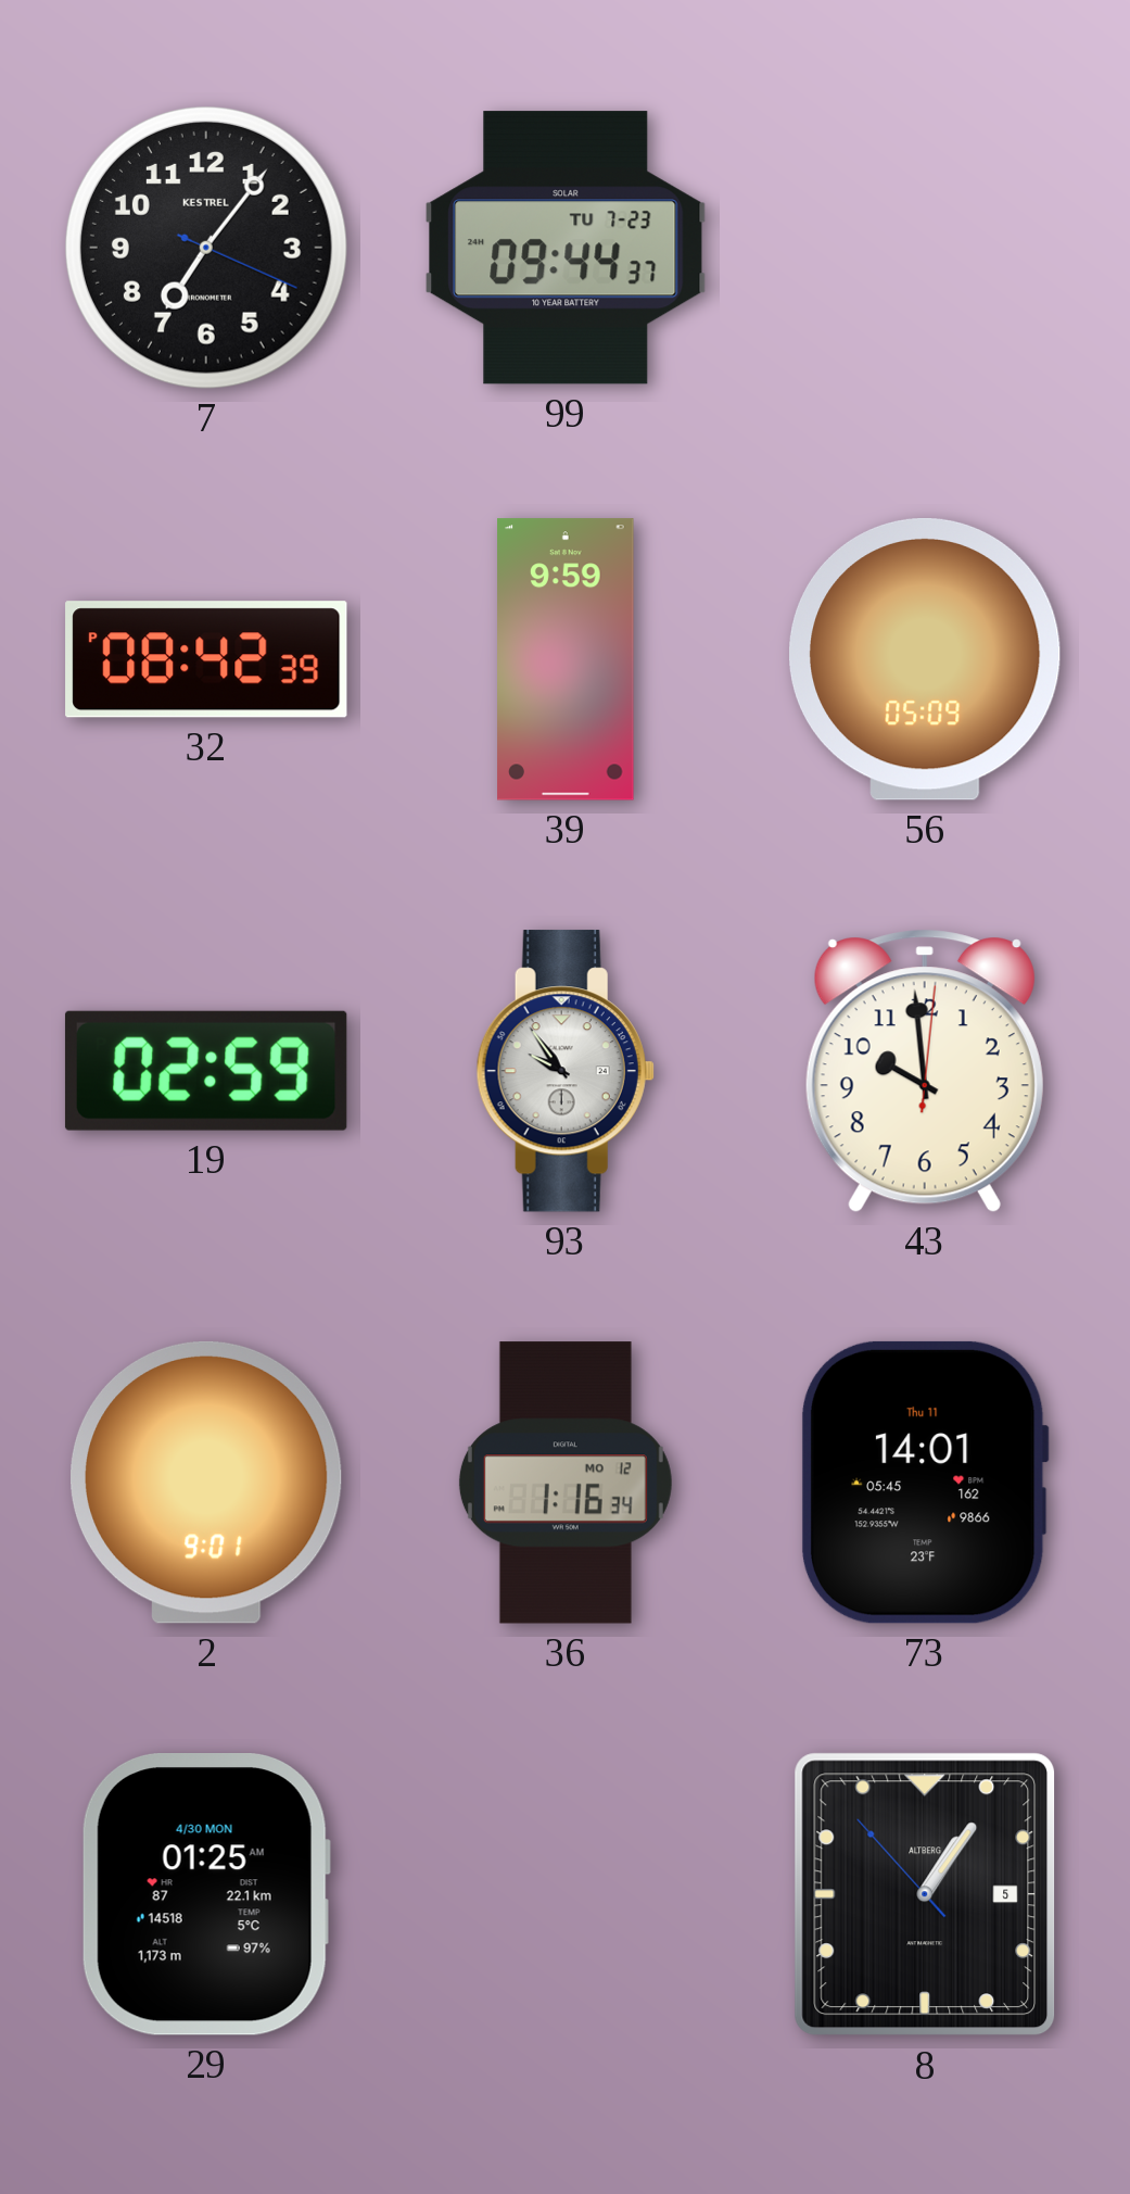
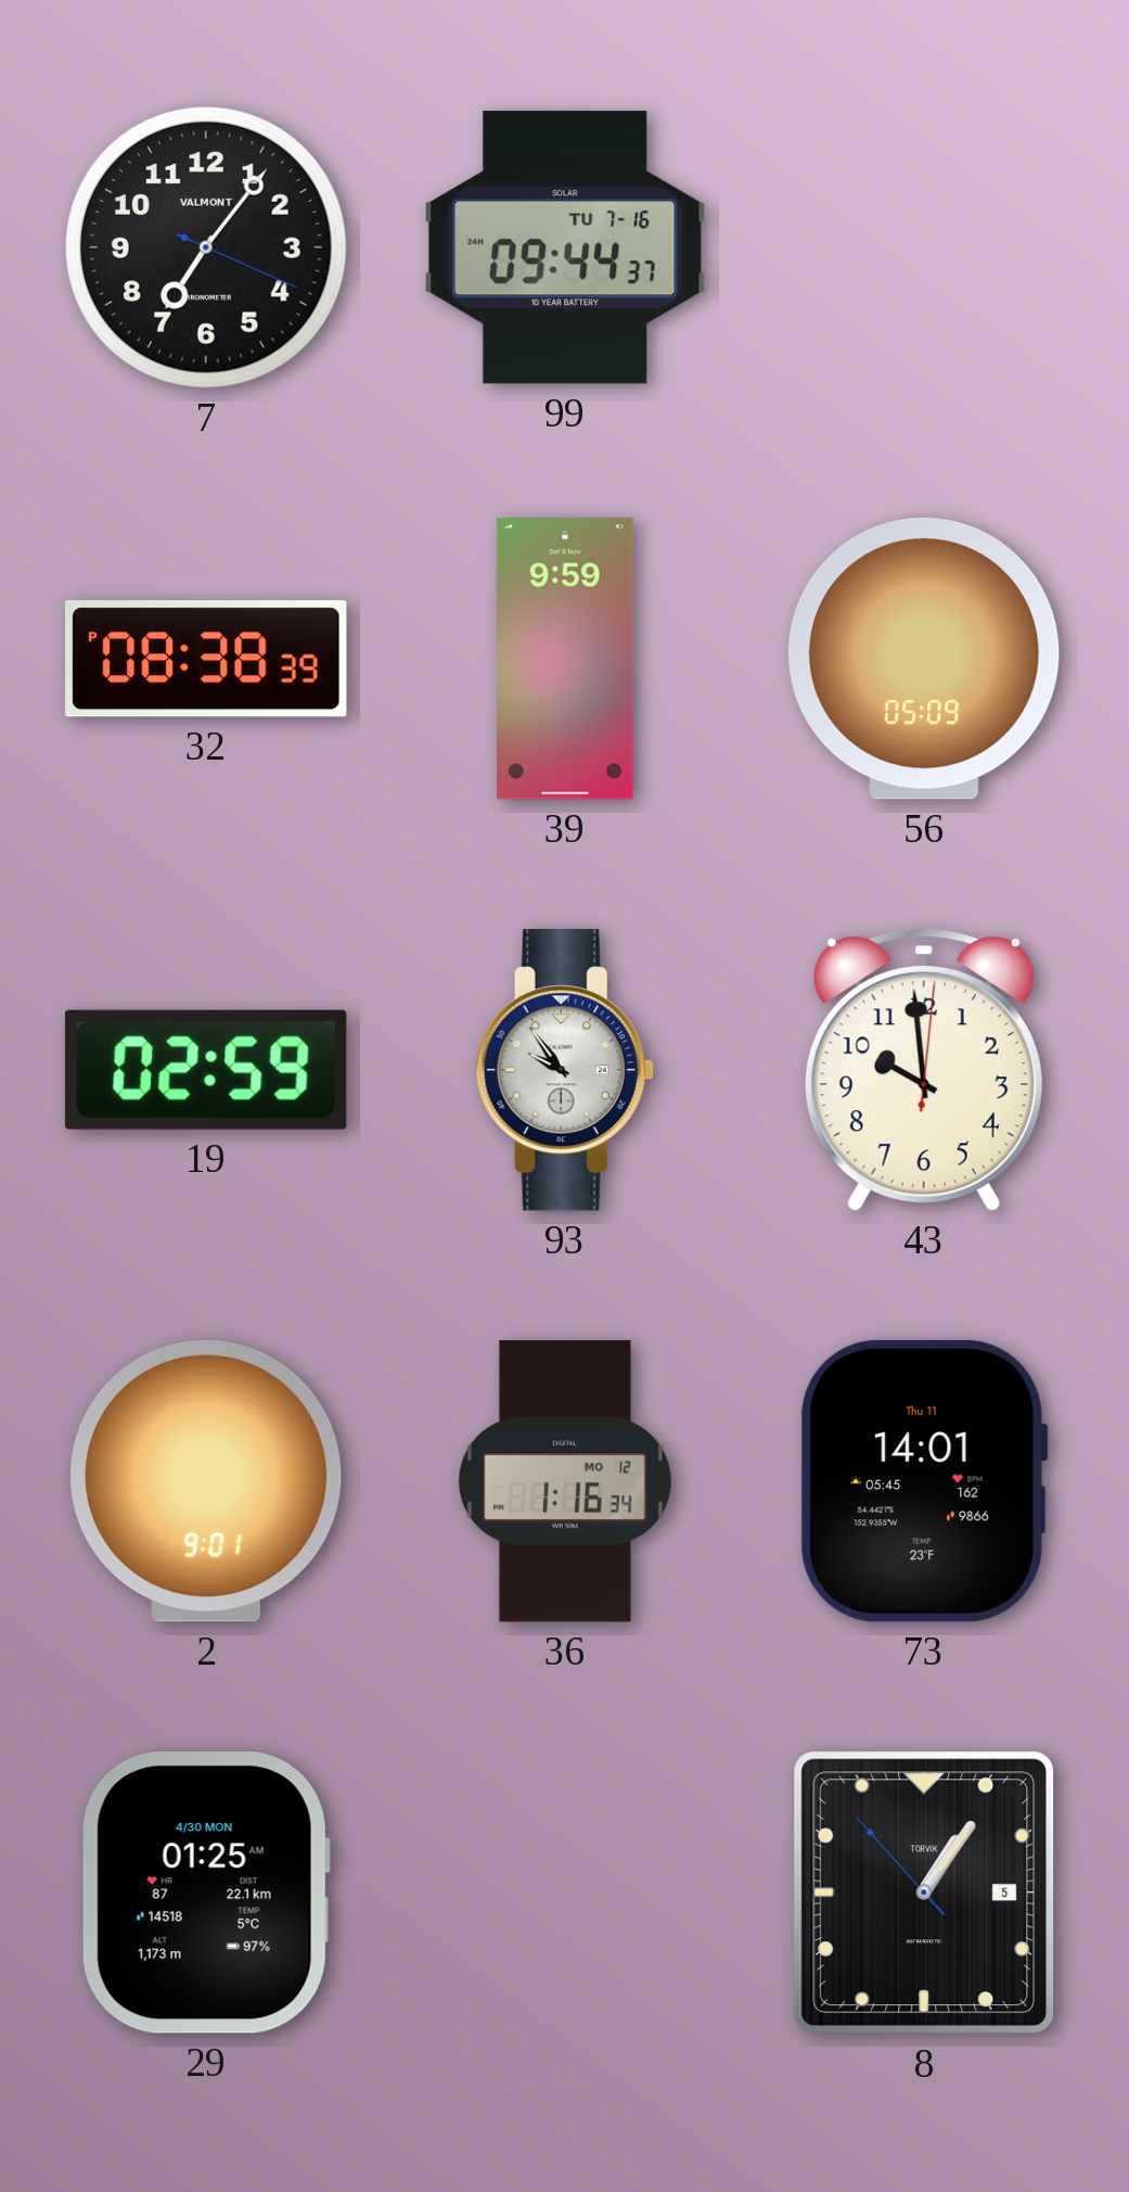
7 brand: KESTREL -> VALMONT
99 date: TU 7-23 -> TU 7-16
32: 08:42 -> 08:38
8 brand: ALTBERG -> TORVIK
